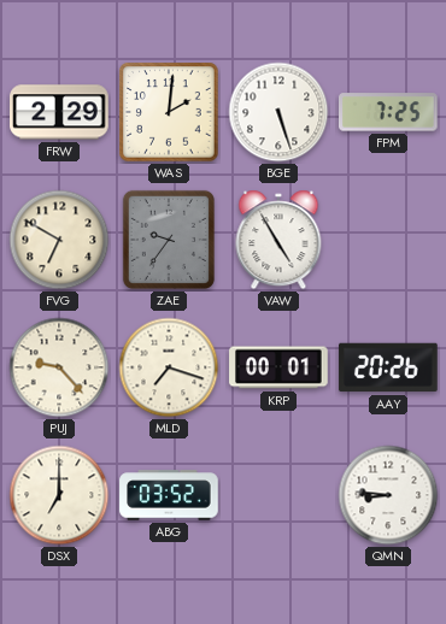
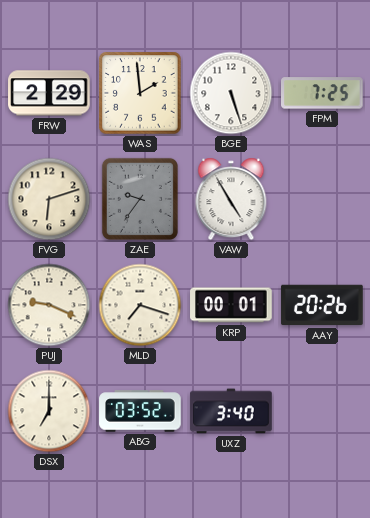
WAS: 2:01 -> 1:59
FVG: 6:50 -> 6:12
PUJ: 9:23 -> 9:19
UXZ: none -> 3:40
QMN: 8:46 -> none
